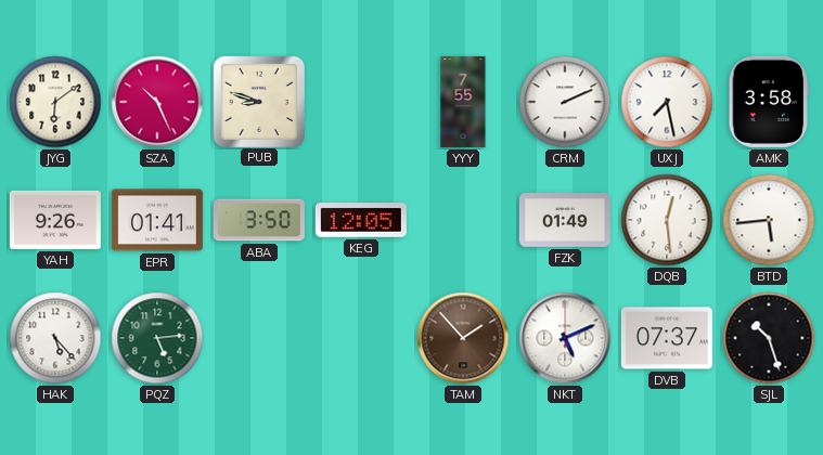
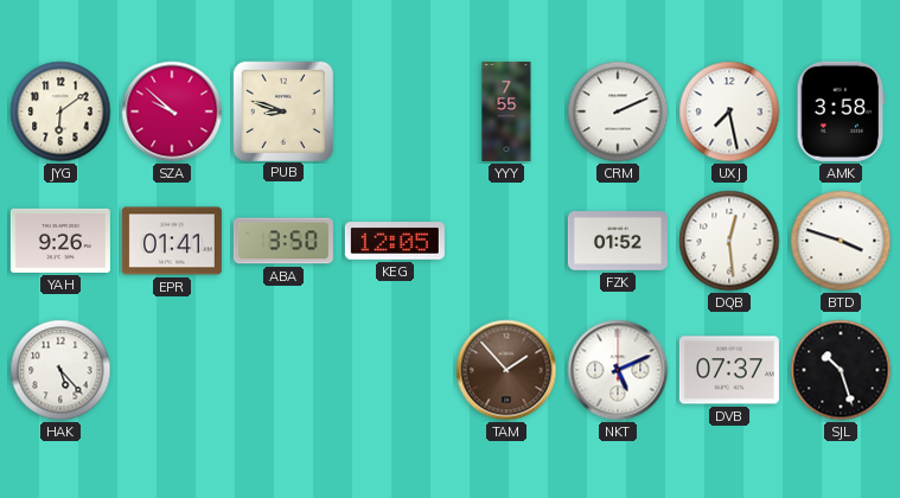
SZA: 10:26 -> 9:52
FZK: 01:49 -> 01:52
BTD: 5:44 -> 3:48
PQZ: 5:14 -> none
